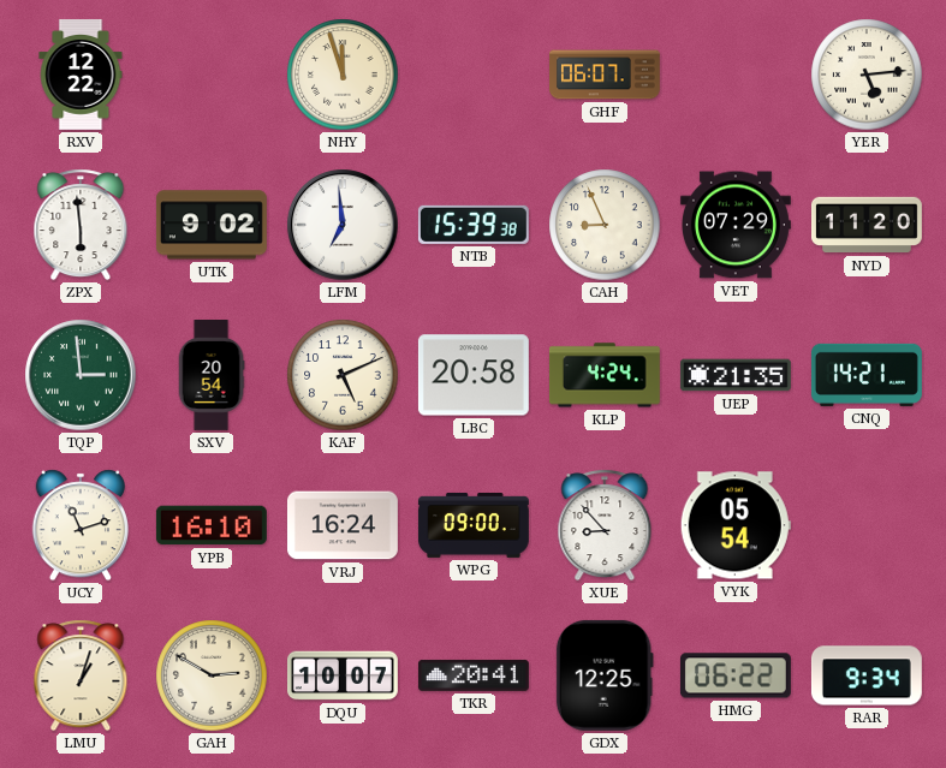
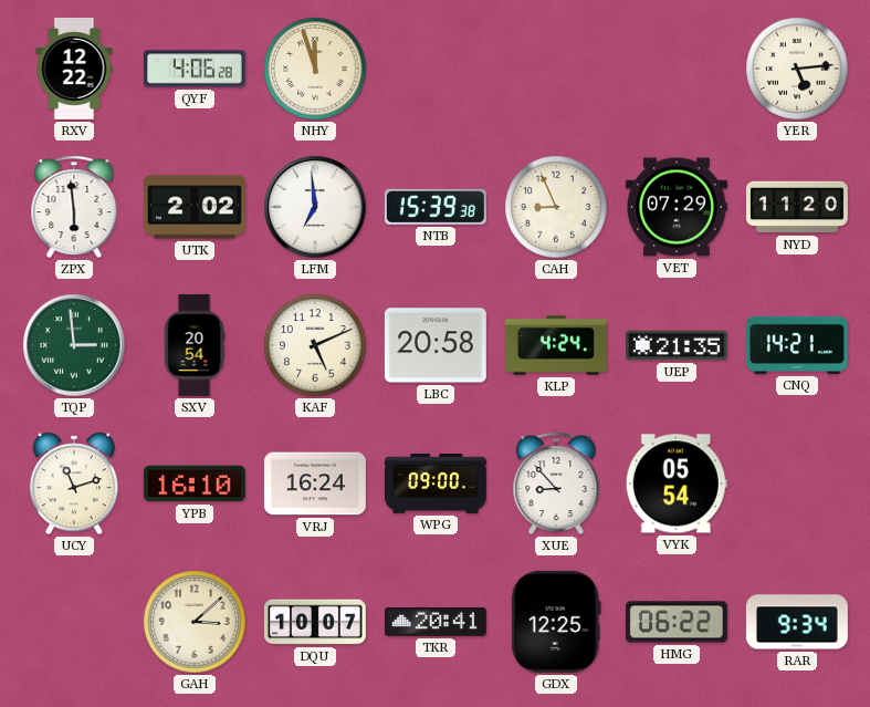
QYF: none -> 4:06
GHF: 06:07 -> none
UTK: 9:02 -> 2:02
LMU: 1:03 -> none
GAH: 2:50 -> 3:08
